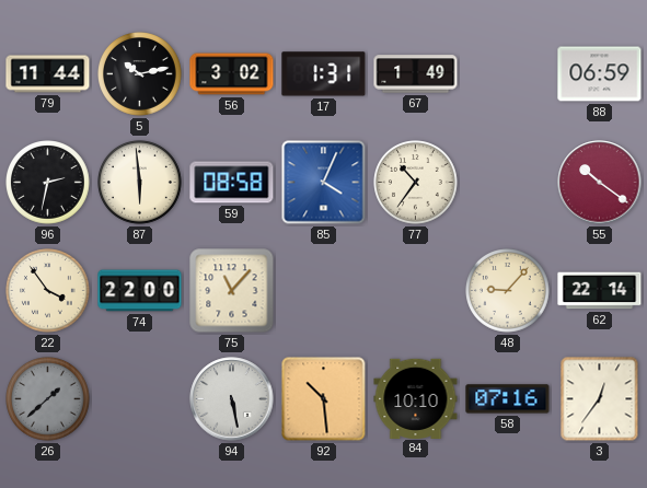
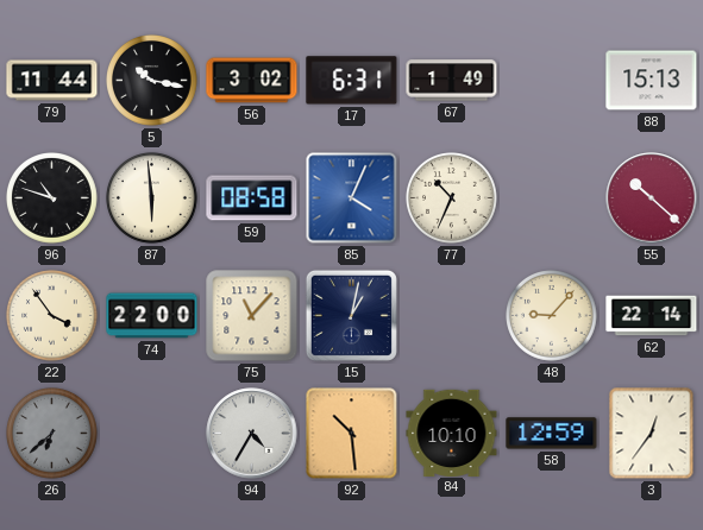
5: 10:13 -> 10:17
17: 1:31 -> 6:31
88: 06:59 -> 15:13
96: 2:32 -> 10:48
77: 10:36 -> 10:34
55: 10:21 -> 10:22
15: none -> 1:02
26: 1:38 -> 6:38
94: 5:28 -> 4:35
58: 07:16 -> 12:59
